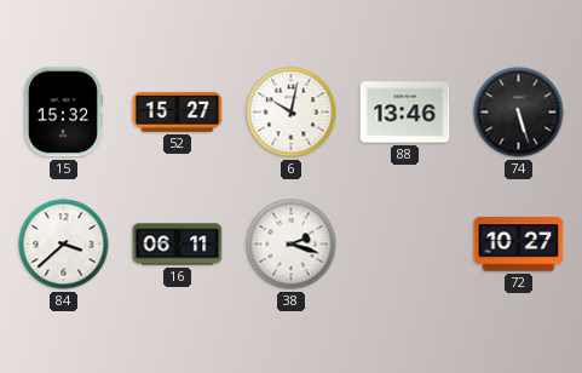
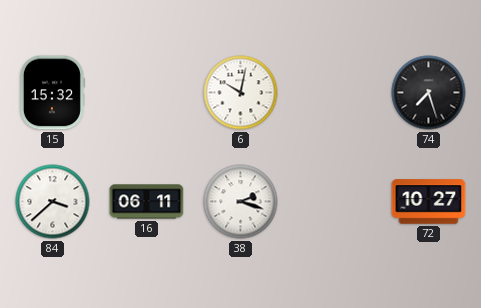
52: 15:27 -> none
88: 13:46 -> none
74: 5:27 -> 7:27
